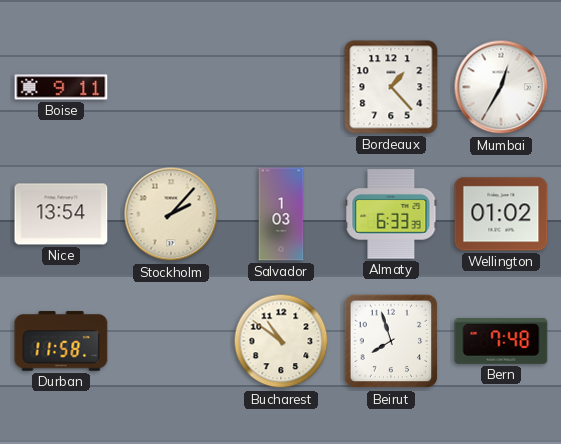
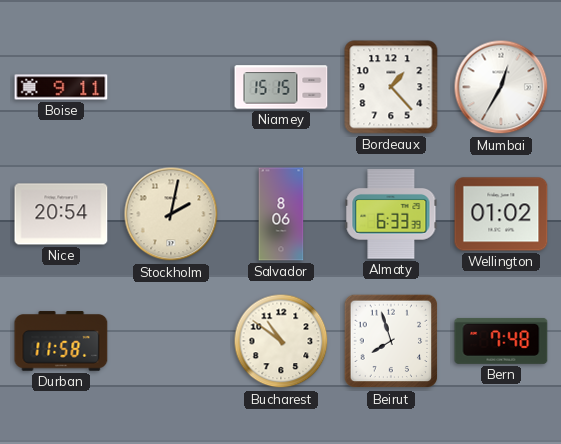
Niamey: none -> 15:15
Nice: 13:54 -> 20:54
Stockholm: 2:07 -> 2:02
Salvador: 1:03 -> 8:06
